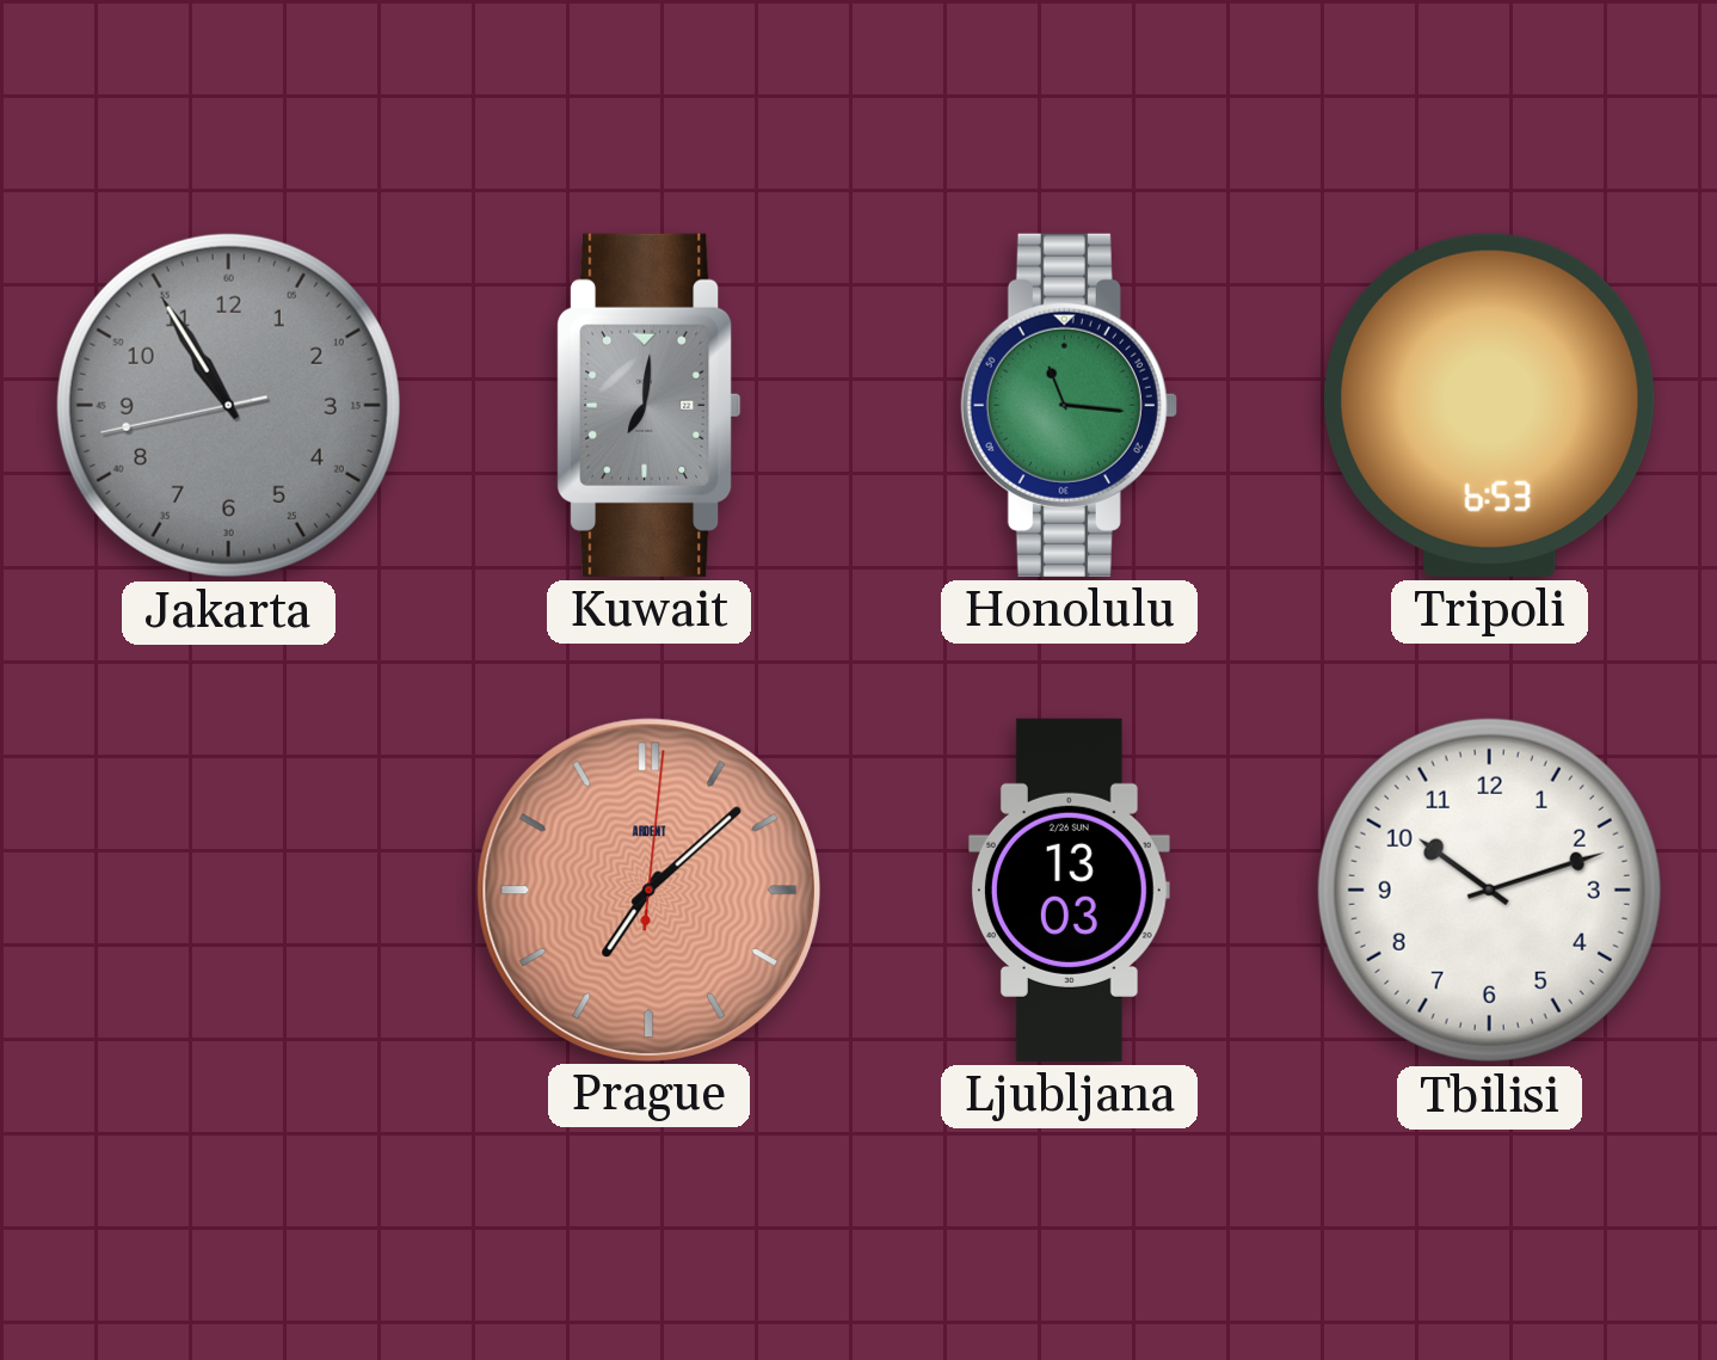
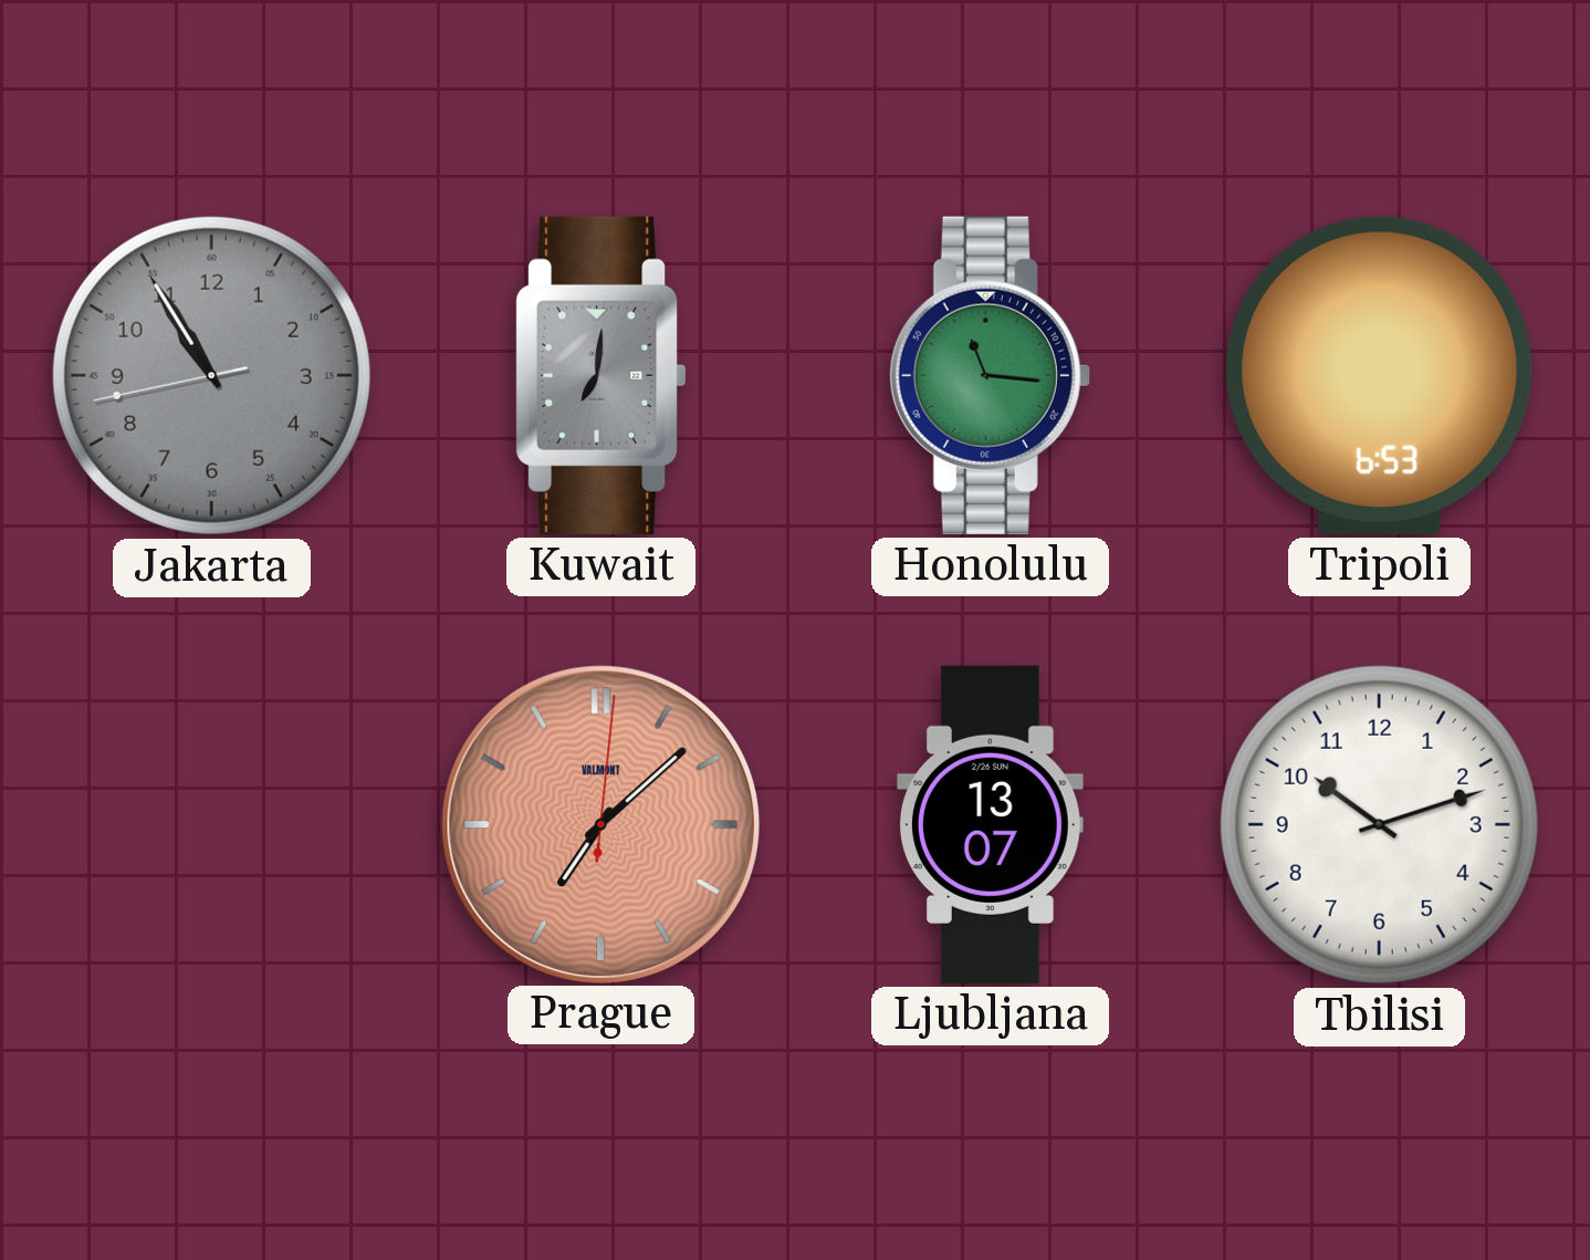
Prague brand: ARDENT -> VALMONT
Ljubljana: 13:03 -> 13:07
